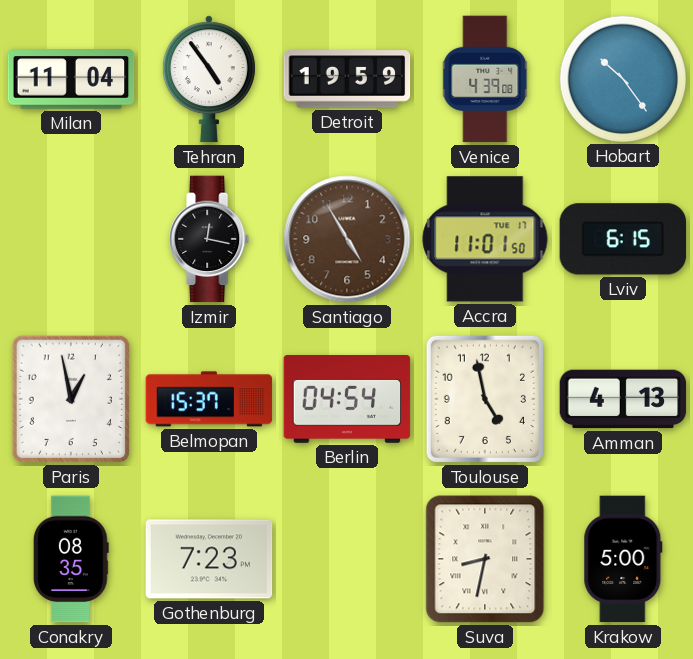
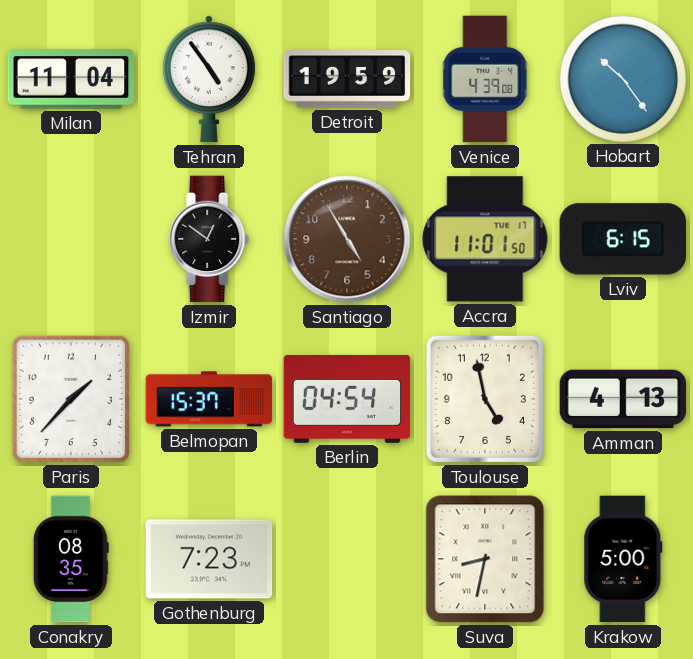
Izmir: 12:17 -> 12:51
Paris: 12:58 -> 1:37
